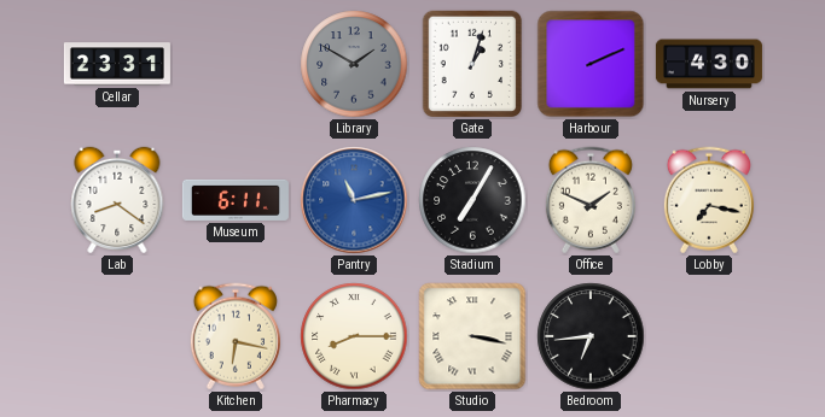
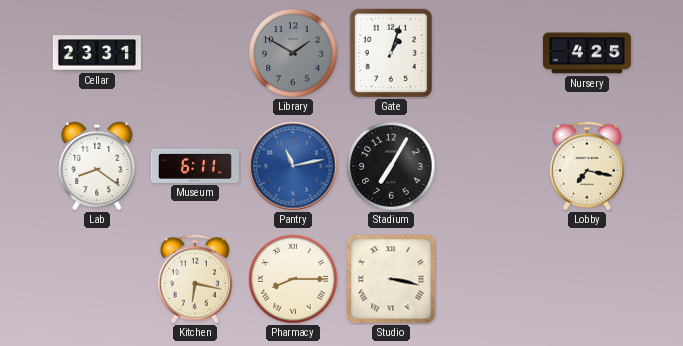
Harbour: 2:11 -> none
Nursery: 4:30 -> 4:25
Office: 1:49 -> none
Bedroom: 6:44 -> none
